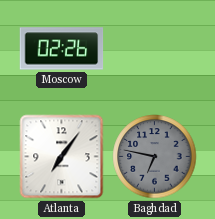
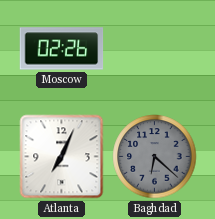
Atlanta: 7:06 -> 7:04
Baghdad: 6:47 -> 6:22
